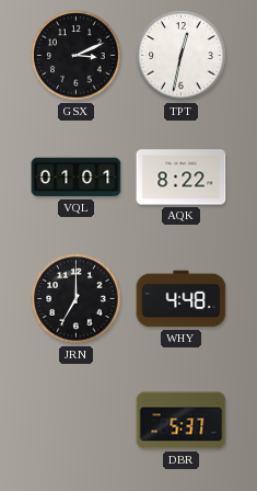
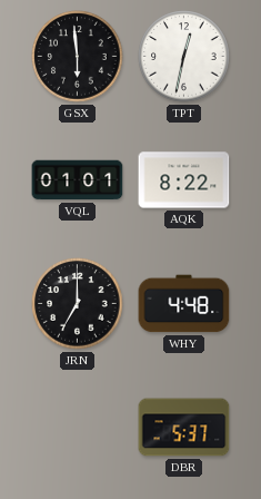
GSX: 3:11 -> 5:59
